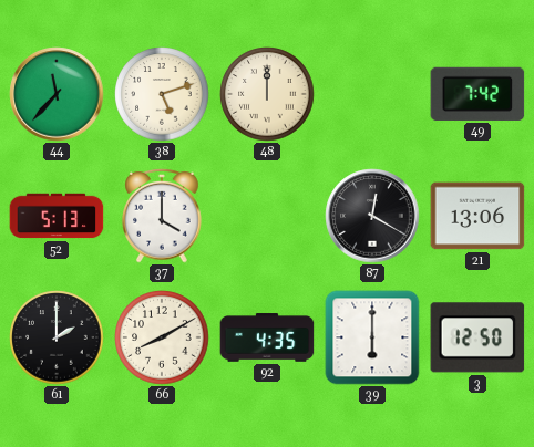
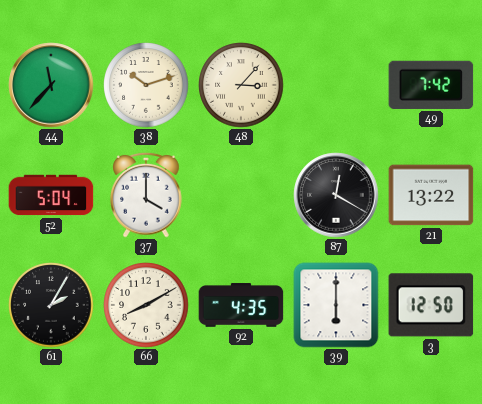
38: 5:12 -> 10:12
48: 12:00 -> 3:07
52: 5:13 -> 5:04
21: 13:06 -> 13:22
61: 2:00 -> 2:05
